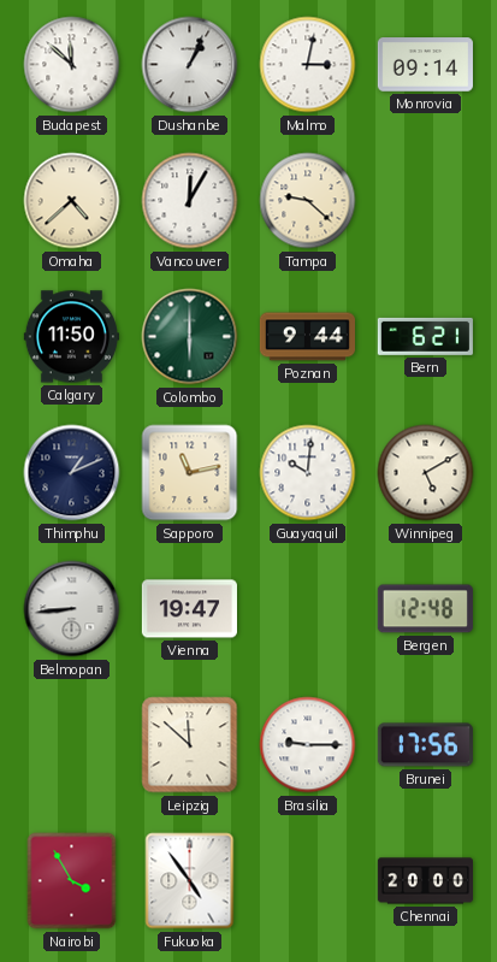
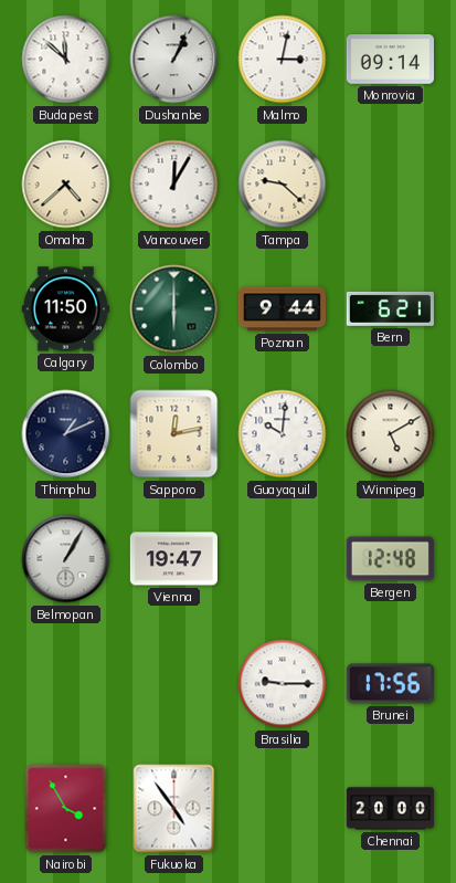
Sapporo: 11:13 -> 12:13
Belmopan: 8:44 -> 1:05
Leipzig: 11:52 -> none
